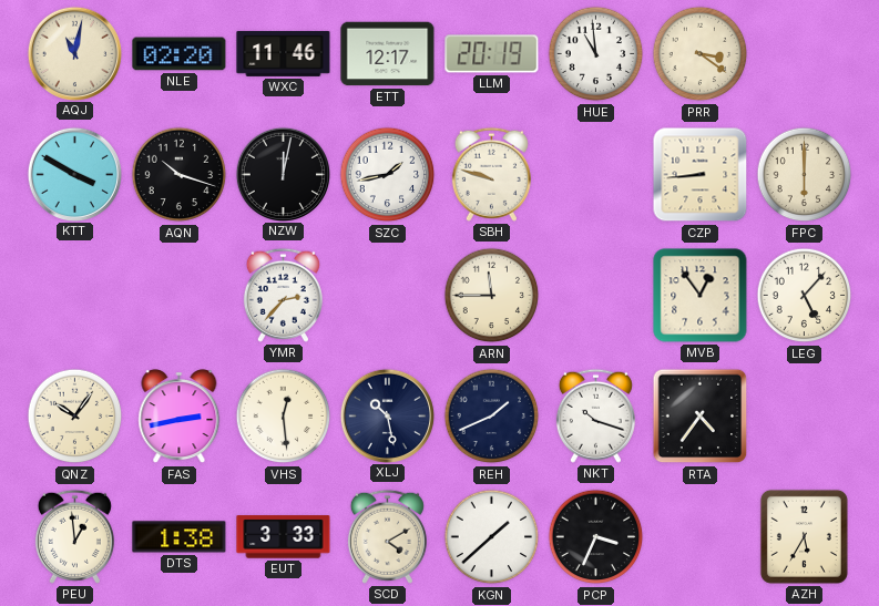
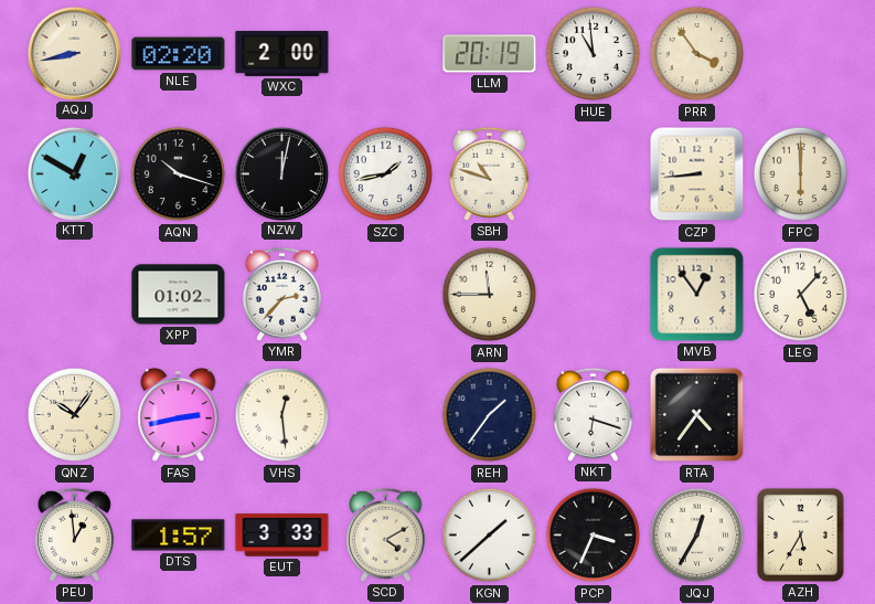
AQJ: 11:02 -> 8:43
WXC: 11:46 -> 2:00
ETT: 12:17 -> none
PRR: 3:21 -> 3:54
KTT: 3:50 -> 12:50
SBH: 9:48 -> 10:48
XPP: none -> 01:02
XLJ: 10:28 -> none
REH: 1:41 -> 1:36
NKT: 10:18 -> 6:18
DTS: 1:38 -> 1:57
JQJ: none -> 12:35
